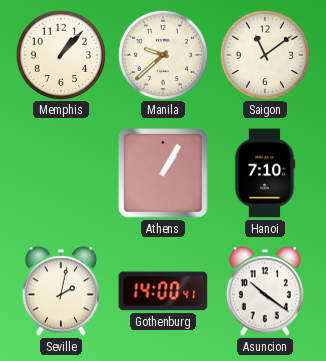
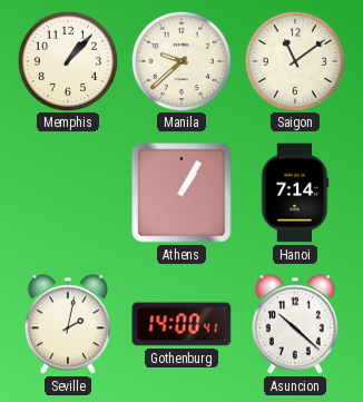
Hanoi: 7:10 -> 7:14
Asuncion: 10:21 -> 10:22
